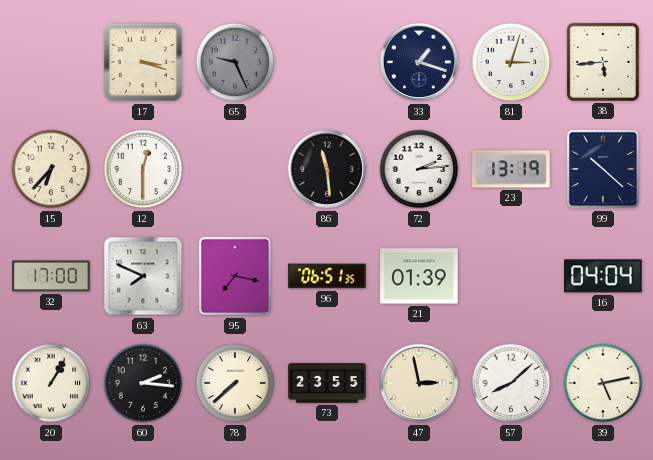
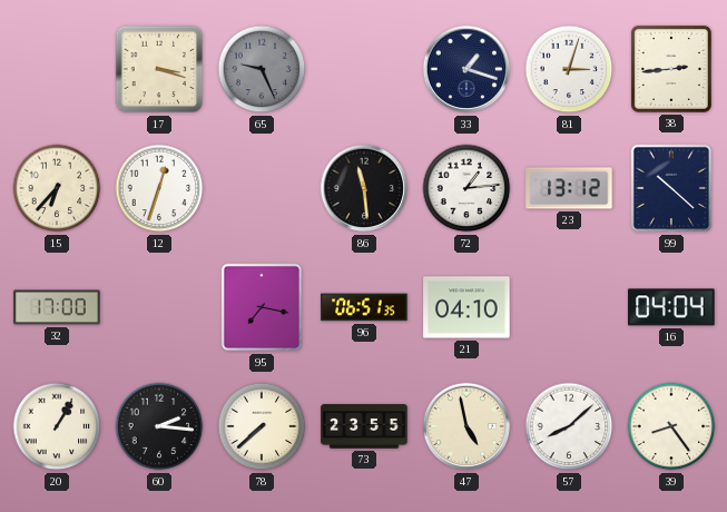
38: 5:44 -> 2:44
12: 12:30 -> 12:33
72: 2:14 -> 1:14
23: 13:19 -> 13:12
63: 7:49 -> none
21: 01:39 -> 04:10
47: 2:58 -> 4:58
39: 5:13 -> 8:24
